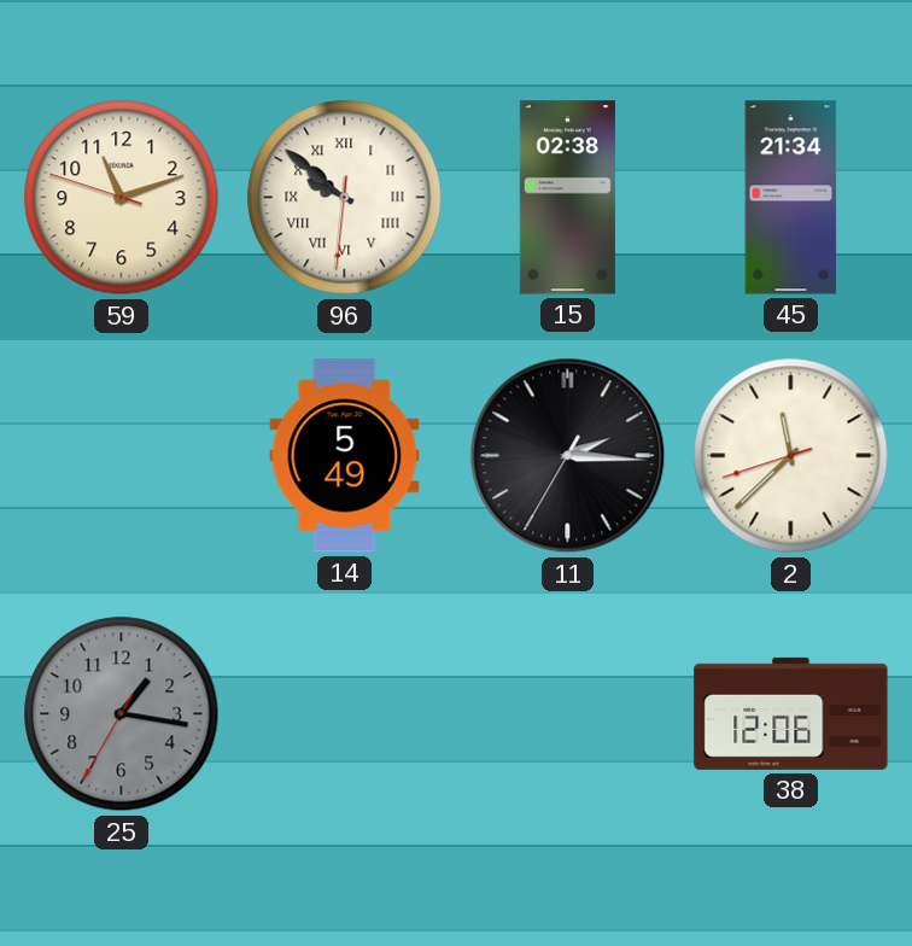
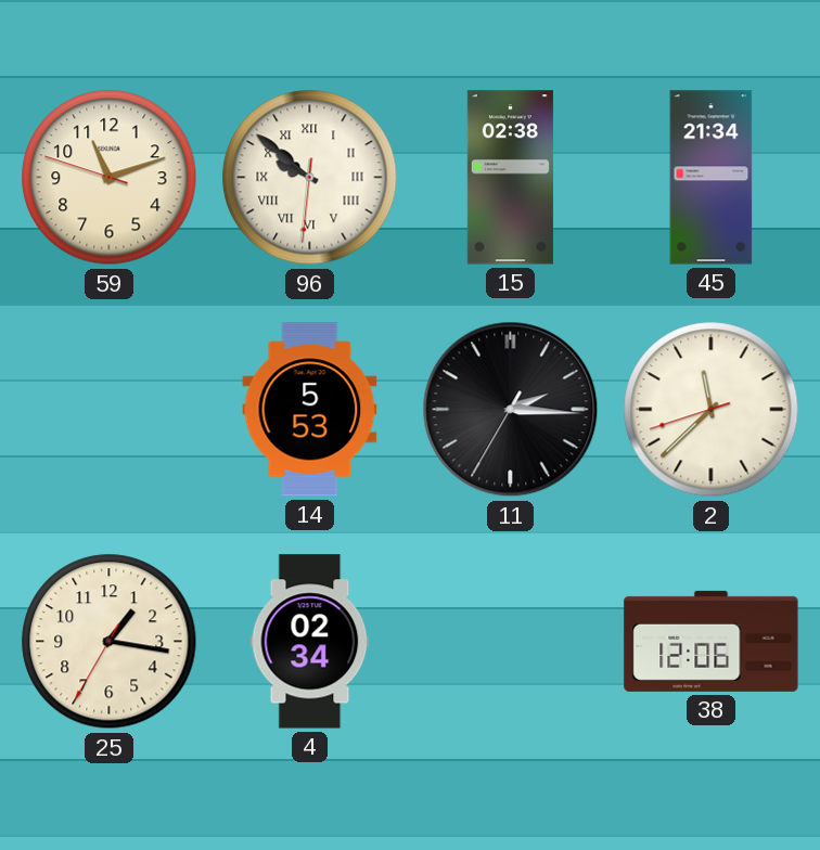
14: 5:49 -> 5:53
25 dial: grey -> cream
4: none -> 02:34
